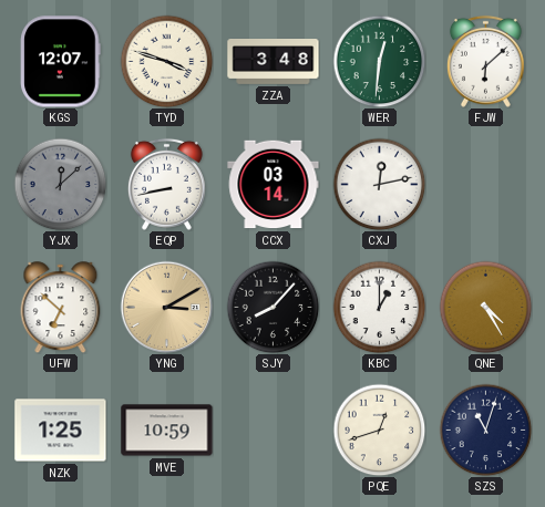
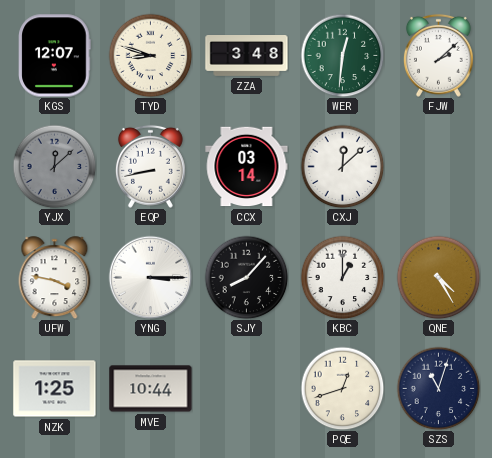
TYD: 3:48 -> 8:48
FJW: 6:08 -> 2:08
CXJ: 12:13 -> 12:08
UFW: 6:52 -> 3:47
YNG: 3:10 -> 3:15
YNG dial: champagne -> white
MVE: 10:59 -> 10:44
